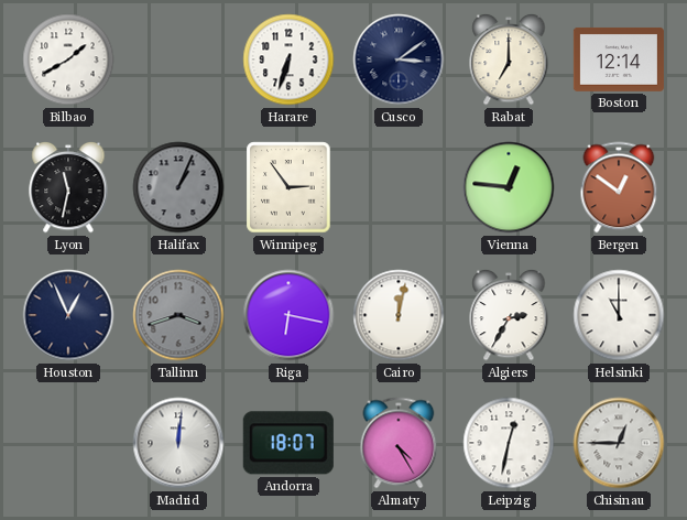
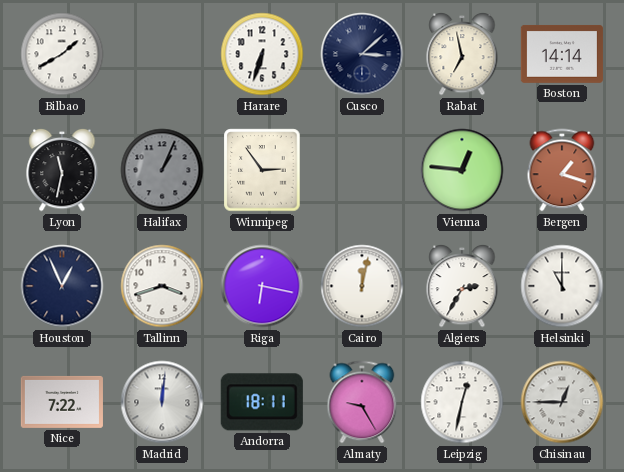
Cusco: 3:09 -> 3:08
Rabat: 7:00 -> 6:58
Boston: 12:14 -> 14:14
Bergen: 12:51 -> 1:18
Tallinn dial: grey -> white
Nice: none -> 7:22
Andorra: 18:07 -> 18:11
Almaty: 4:25 -> 9:25
